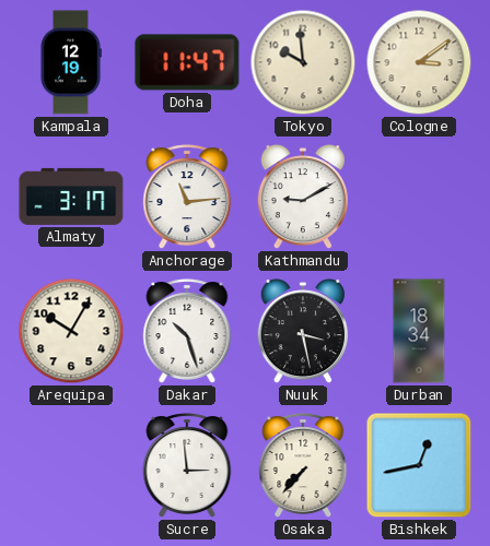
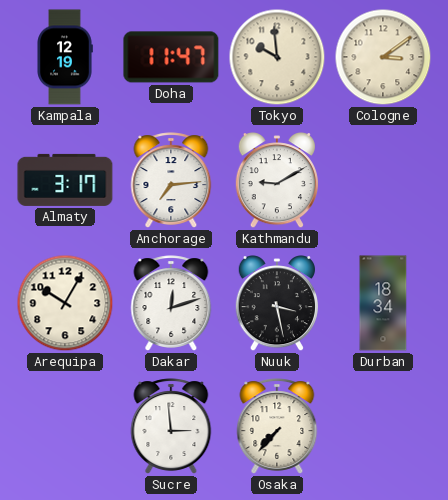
Anchorage: 11:14 -> 7:14
Dakar: 10:27 -> 12:12
Bishkek: 12:43 -> none
